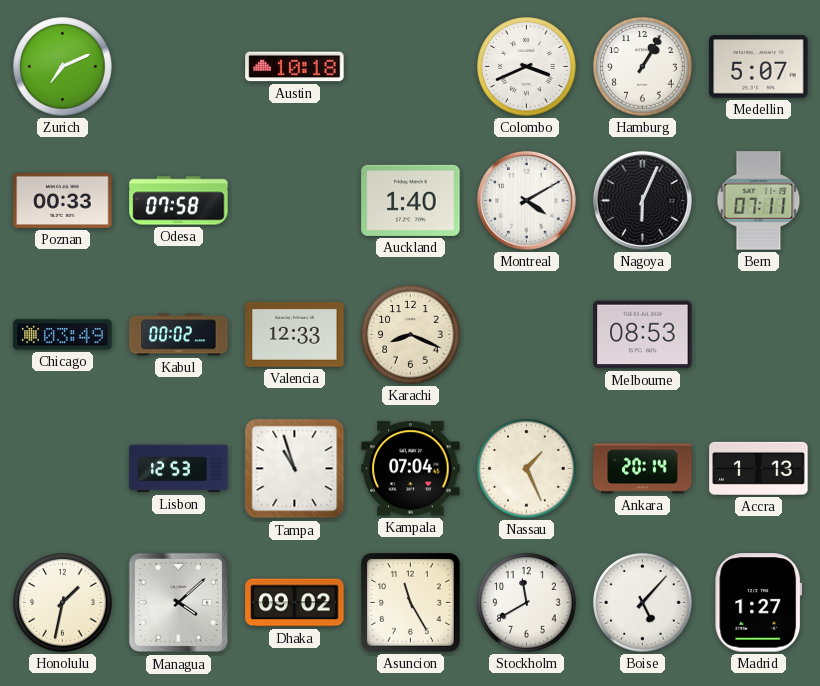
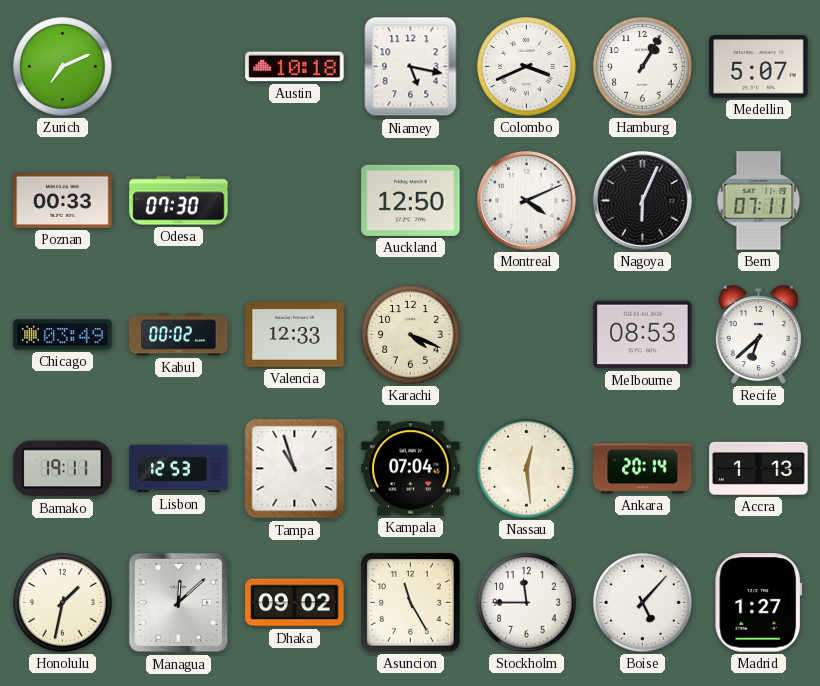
Niamey: none -> 5:17
Odesa: 07:58 -> 07:30
Auckland: 1:40 -> 12:50
Montreal: 4:10 -> 4:11
Karachi: 8:19 -> 4:19
Recife: none -> 6:38
Bamako: none -> 19:11
Nassau: 1:26 -> 12:29
Managua: 4:08 -> 12:08
Stockholm: 11:40 -> 11:45
